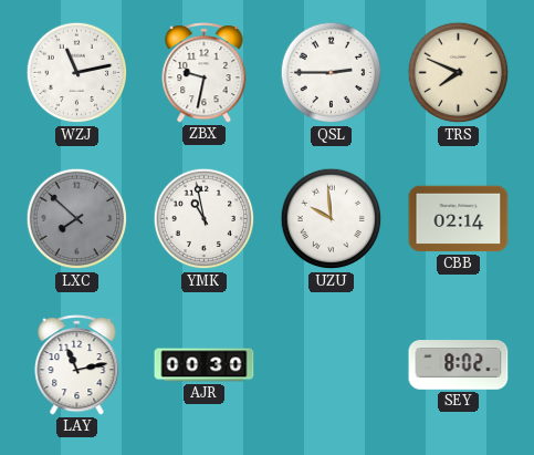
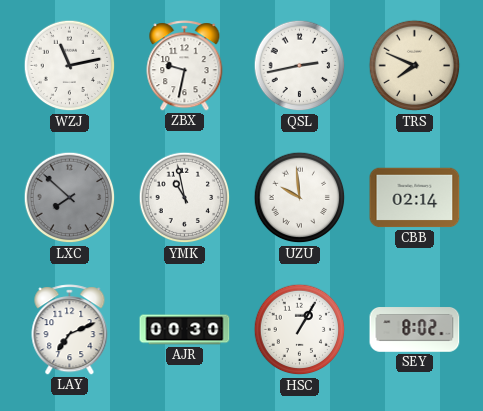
QSL: 2:45 -> 2:43
LAY: 11:13 -> 7:11
HSC: none -> 1:05
